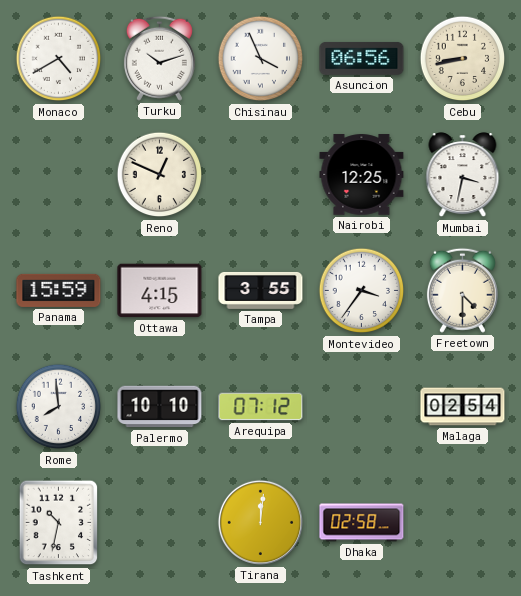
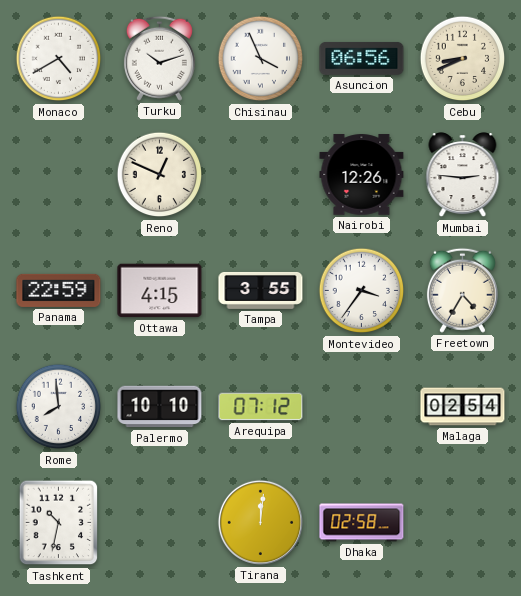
Cebu: 8:43 -> 8:41
Nairobi: 12:25 -> 12:26
Mumbai: 3:32 -> 2:46
Panama: 15:59 -> 22:59
Freetown: 4:30 -> 4:35
